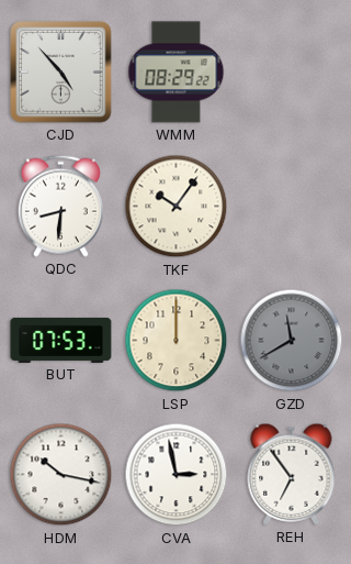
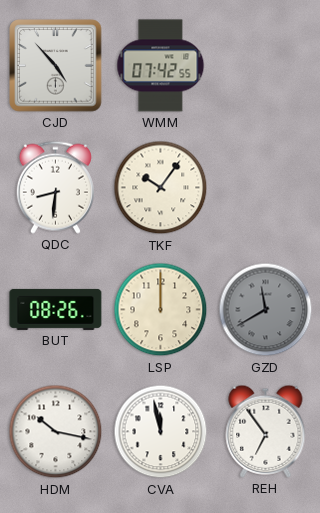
WMM: 08:29 -> 07:42
BUT: 07:53 -> 08:26
CVA: 2:58 -> 11:58
